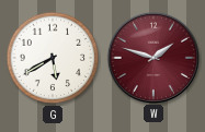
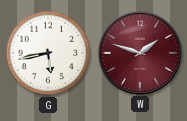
G: 5:40 -> 5:43
